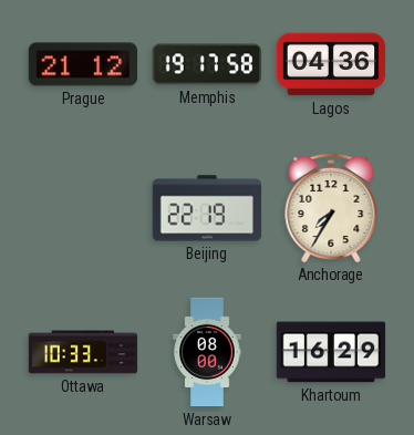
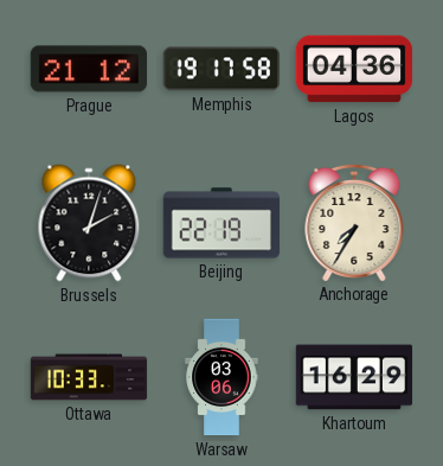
Brussels: none -> 2:03
Warsaw: 08:00 -> 03:06
